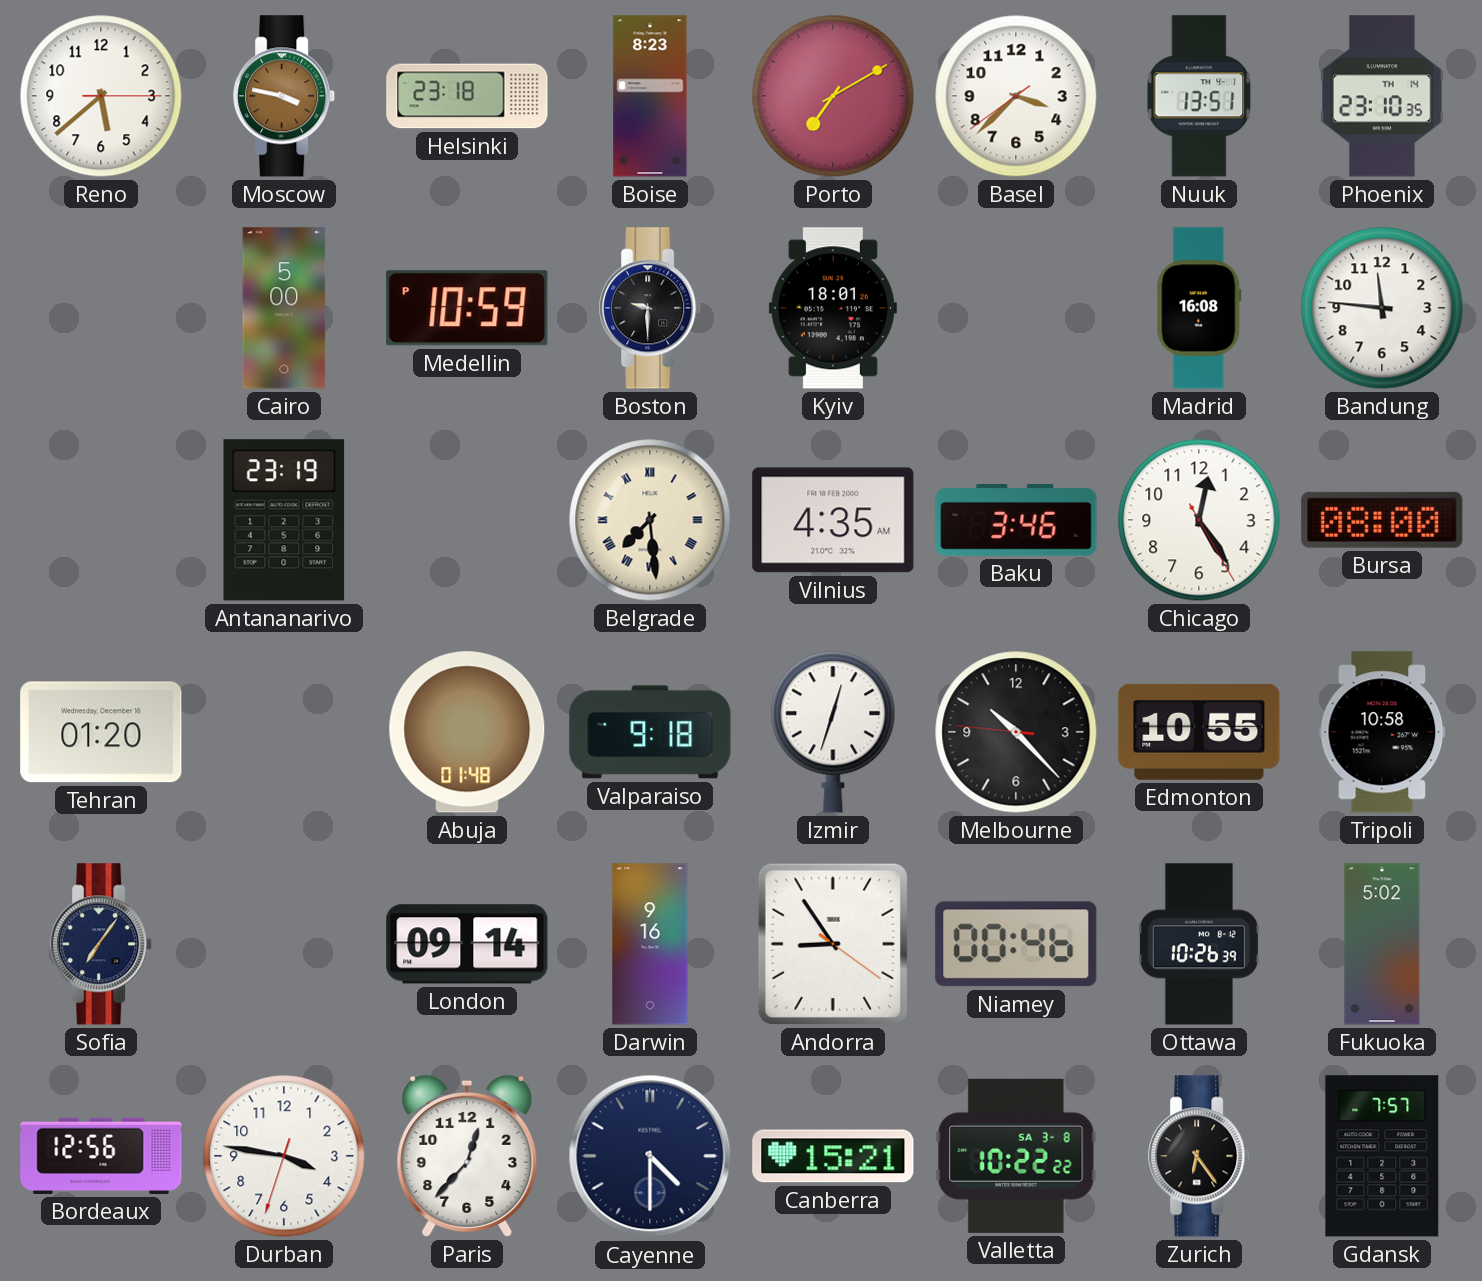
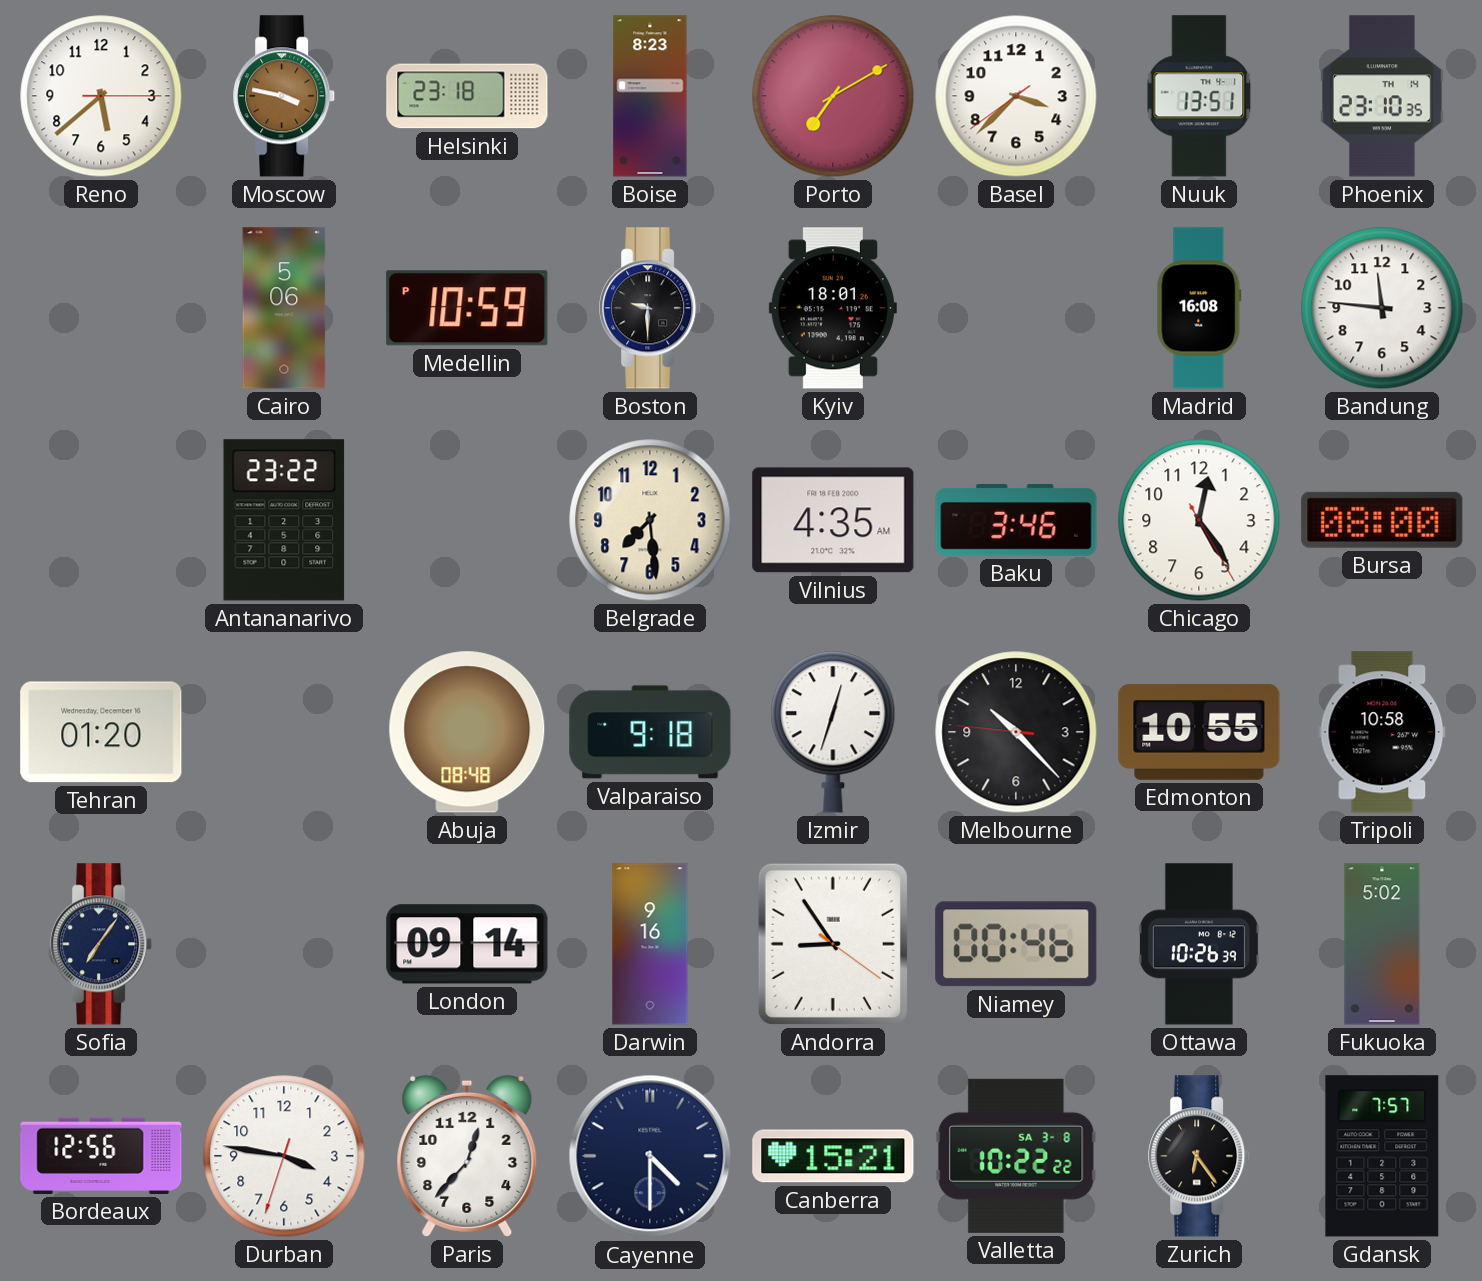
Cairo: 5:00 -> 5:06
Antananarivo: 23:19 -> 23:22
Belgrade numerals: Roman -> Arabic
Abuja: 01:48 -> 08:48
